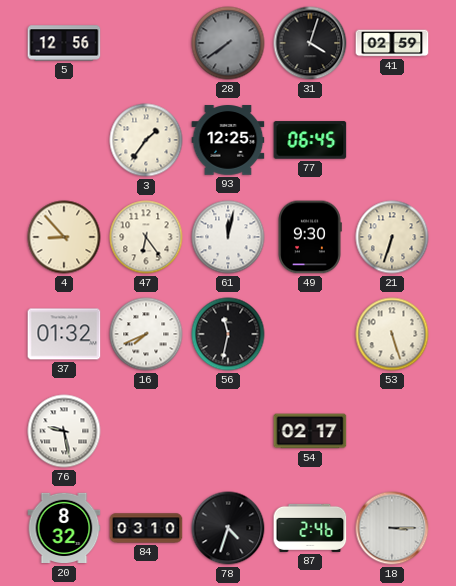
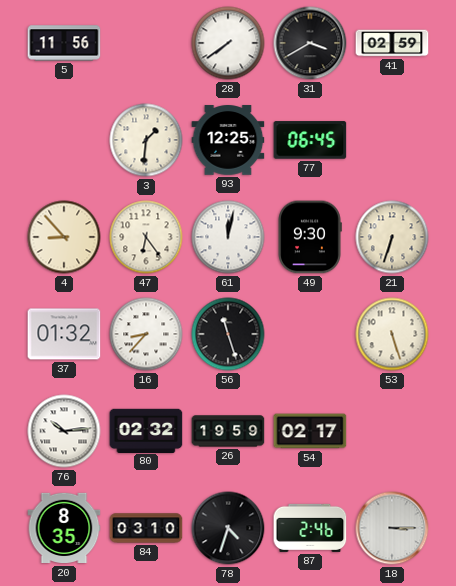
5: 12:56 -> 11:56
28 dial: grey -> white
31: 4:03 -> 3:40
3: 1:36 -> 1:31
16: 7:41 -> 8:37
56: 11:32 -> 11:27
76: 9:28 -> 10:14
80: none -> 02:32
26: none -> 19:59
20: 8:32 -> 8:35
